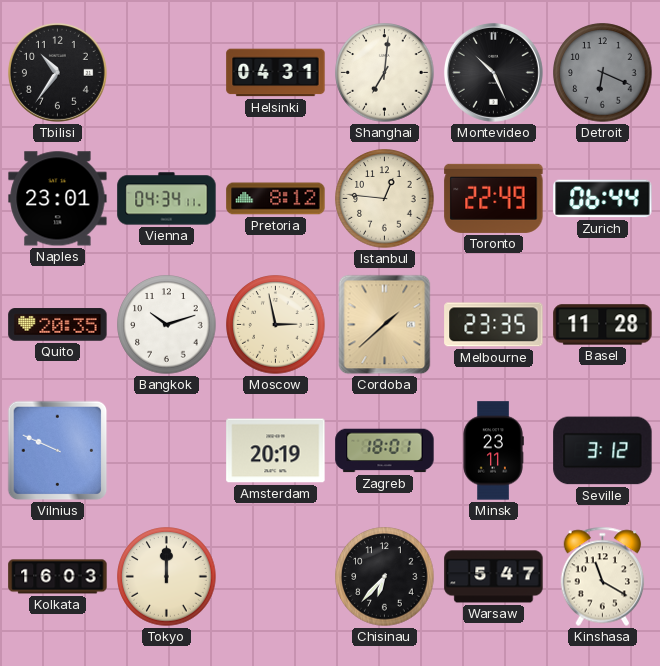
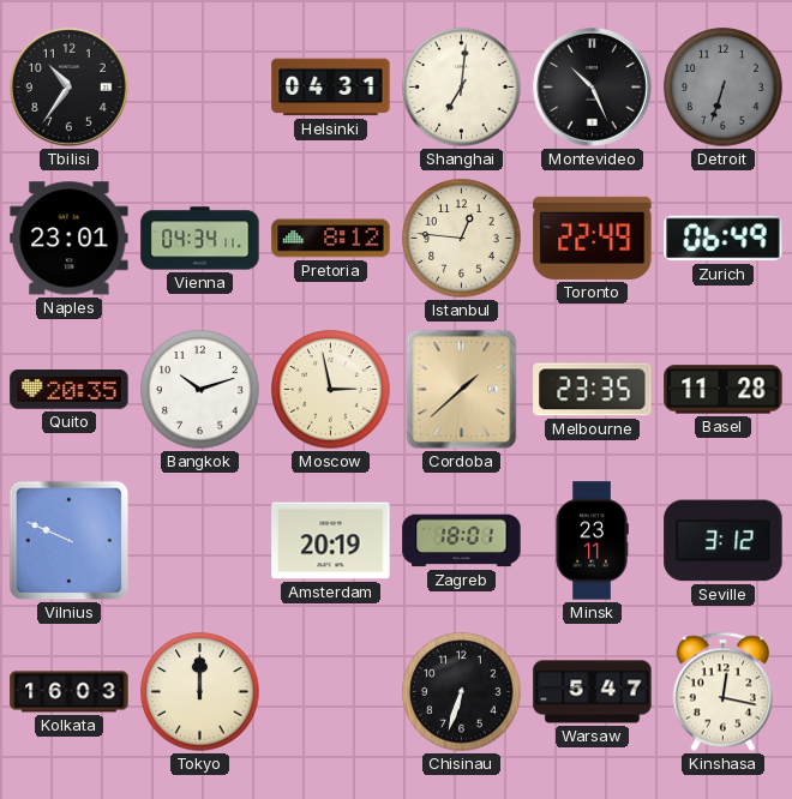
Detroit: 6:19 -> 6:33
Zurich: 06:44 -> 06:49
Chisinau: 6:37 -> 6:33
Kinshasa: 11:20 -> 12:17
